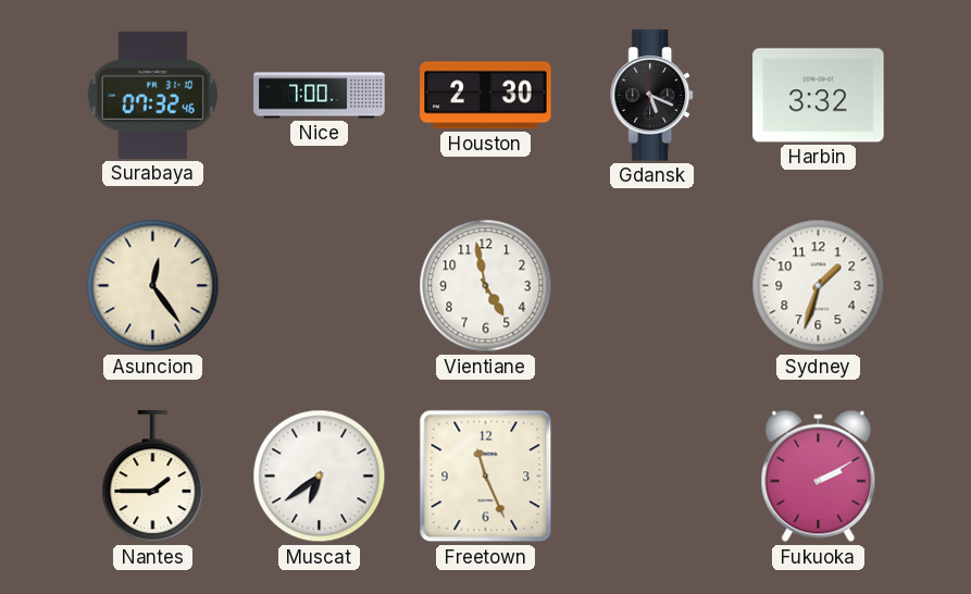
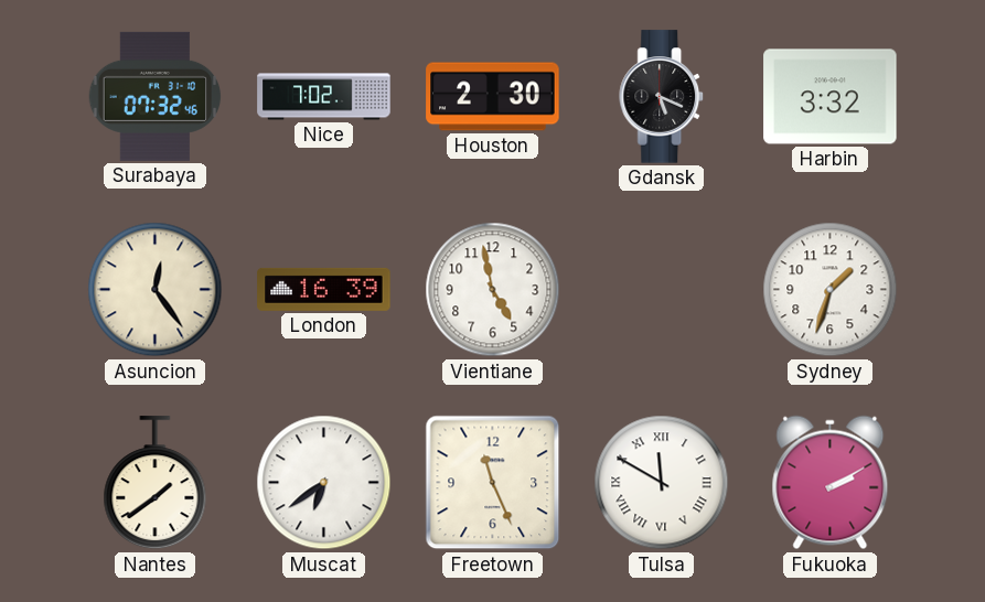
Nice: 7:00 -> 7:02
London: none -> 16:39
Nantes: 1:45 -> 1:39
Tulsa: none -> 11:50
